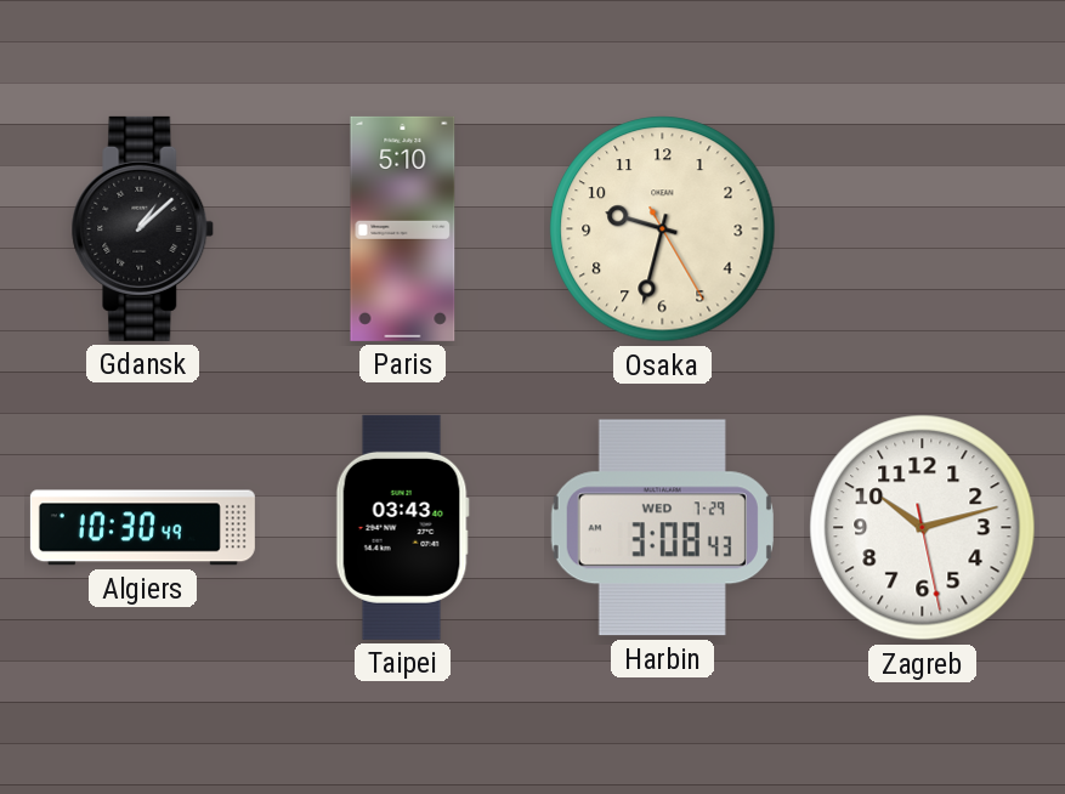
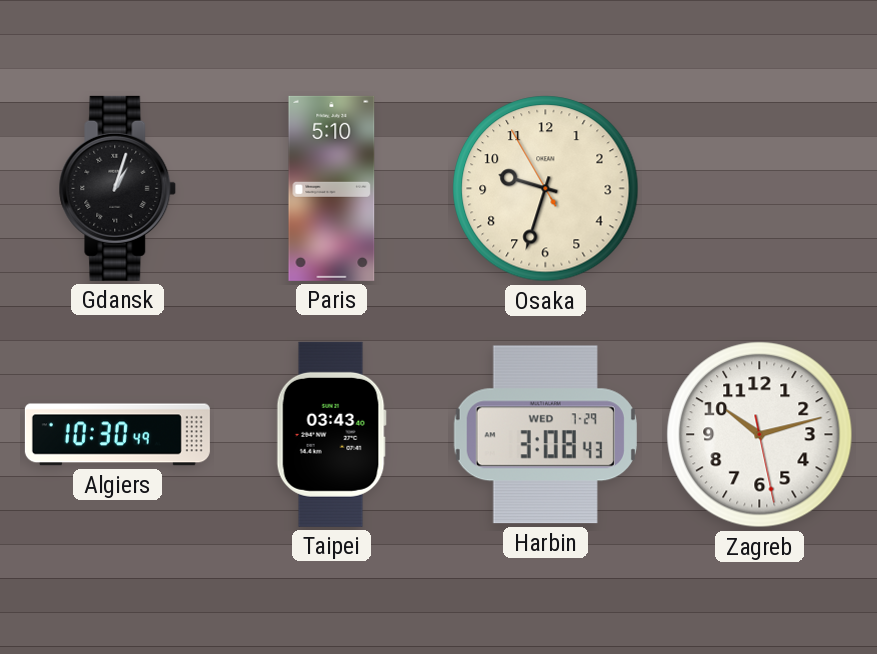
Gdansk: 1:08 -> 1:03
Osaka: 9:32:25 -> 9:32:55
